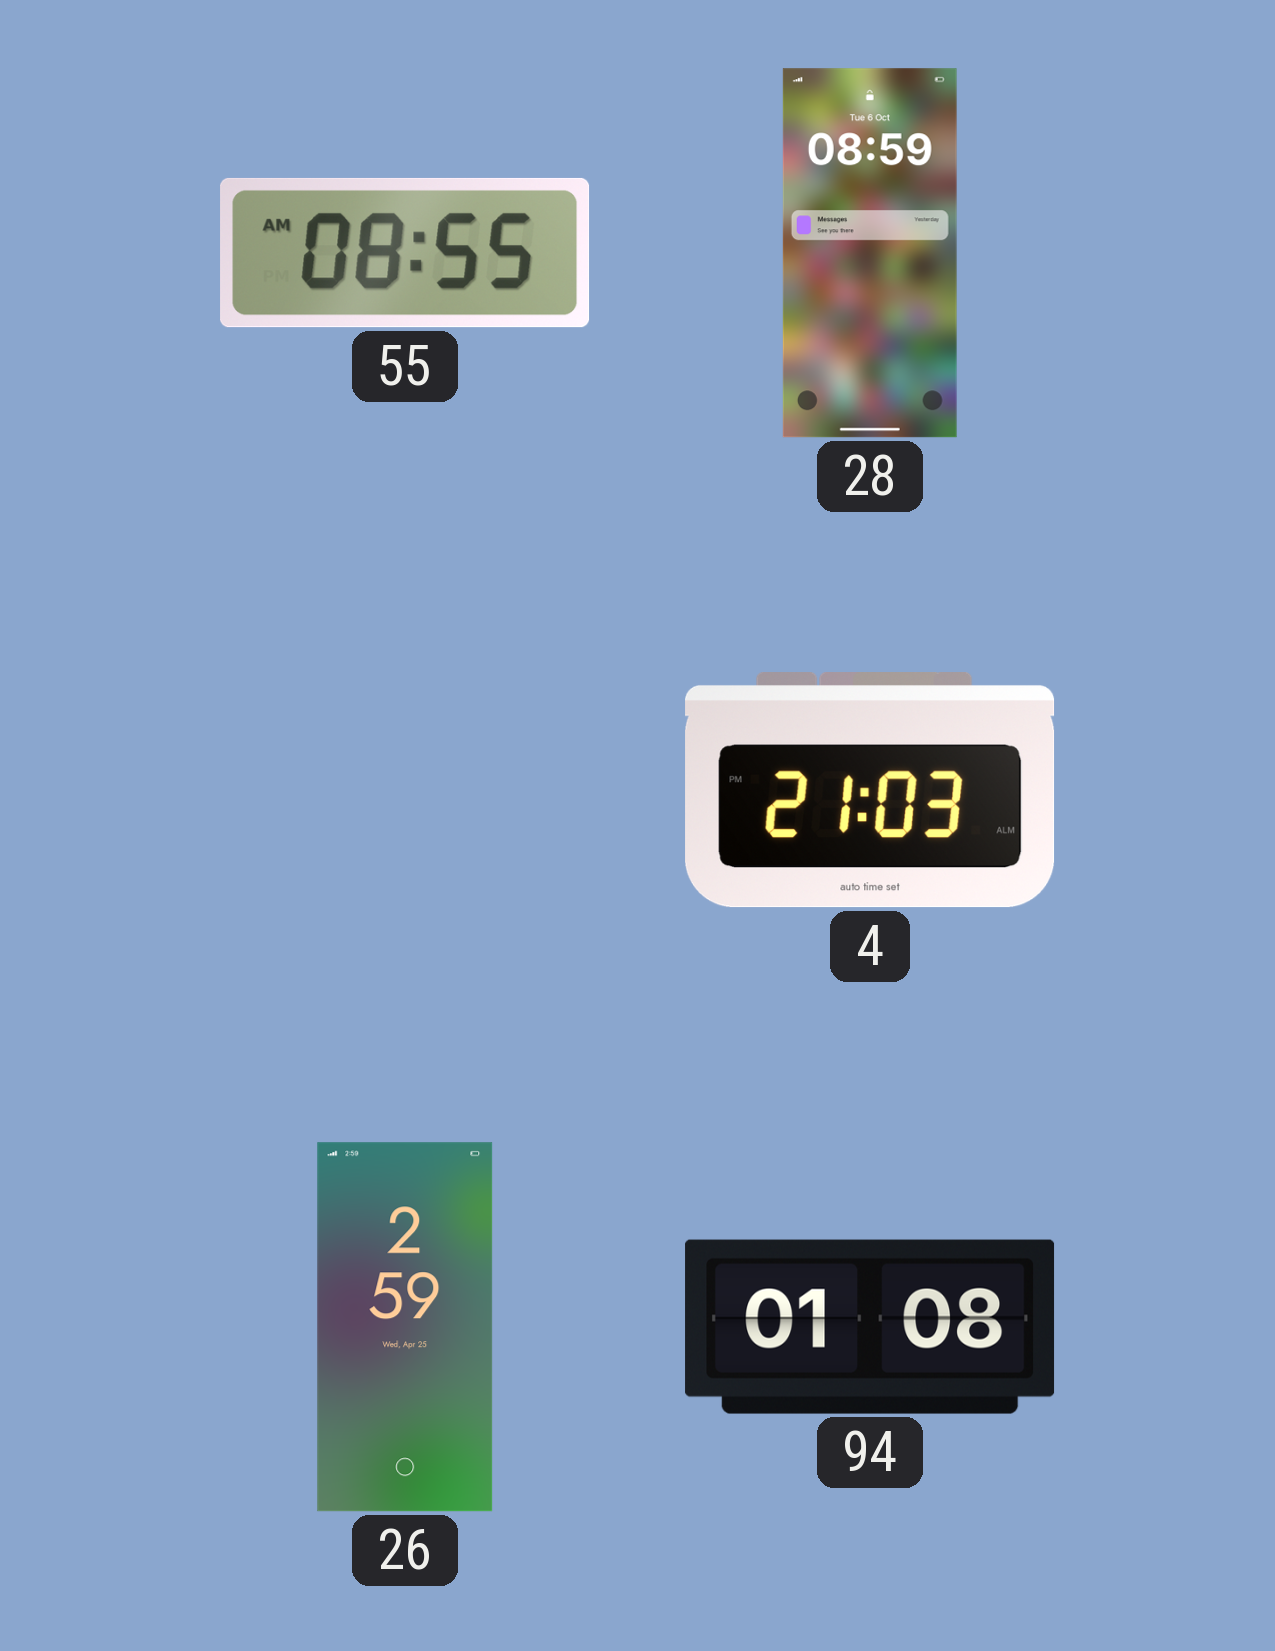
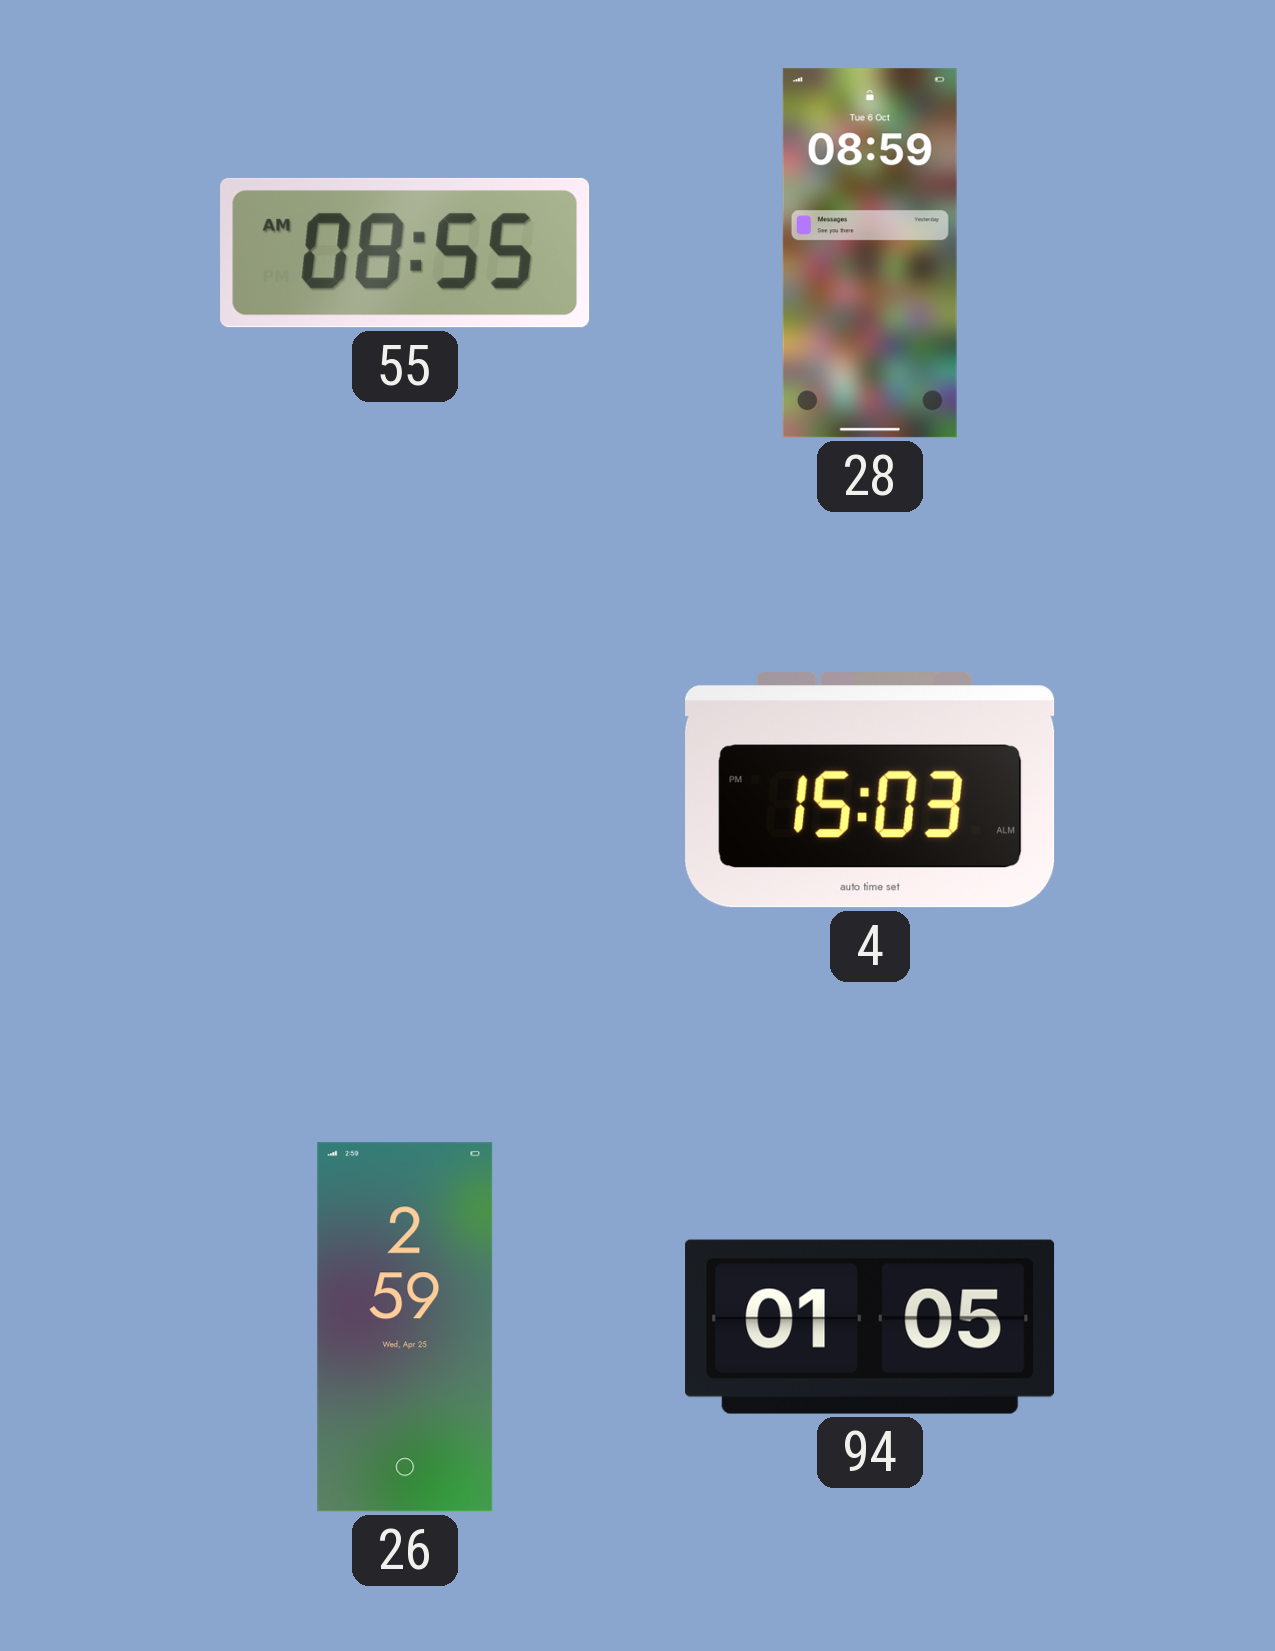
4: 21:03 -> 15:03
94: 01:08 -> 01:05
